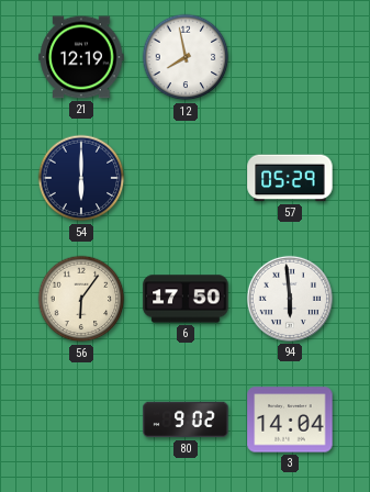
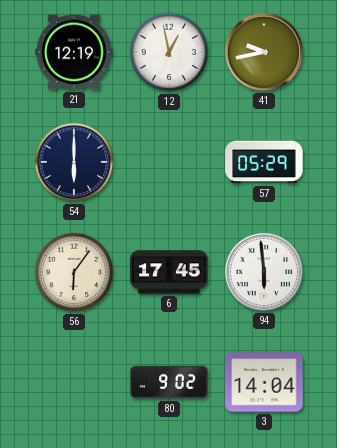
12: 7:58 -> 12:58
41: none -> 9:43
6: 17:50 -> 17:45
